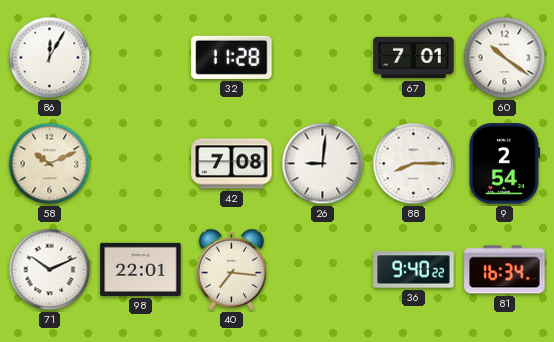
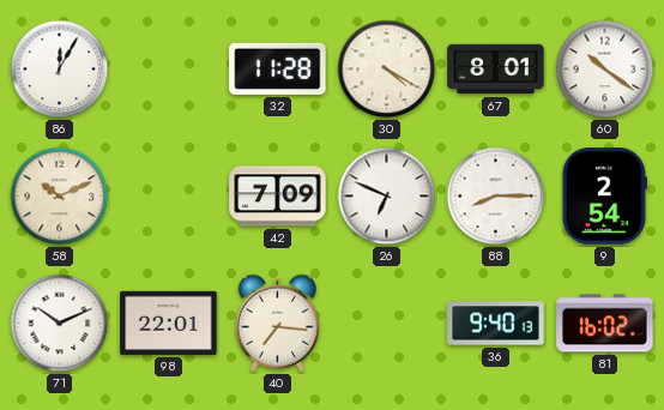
30: none -> 4:20
67: 7:01 -> 8:01
42: 7:08 -> 7:09
26: 9:01 -> 6:49
36: 9:40:22 -> 9:40:13
81: 16:34 -> 16:02
